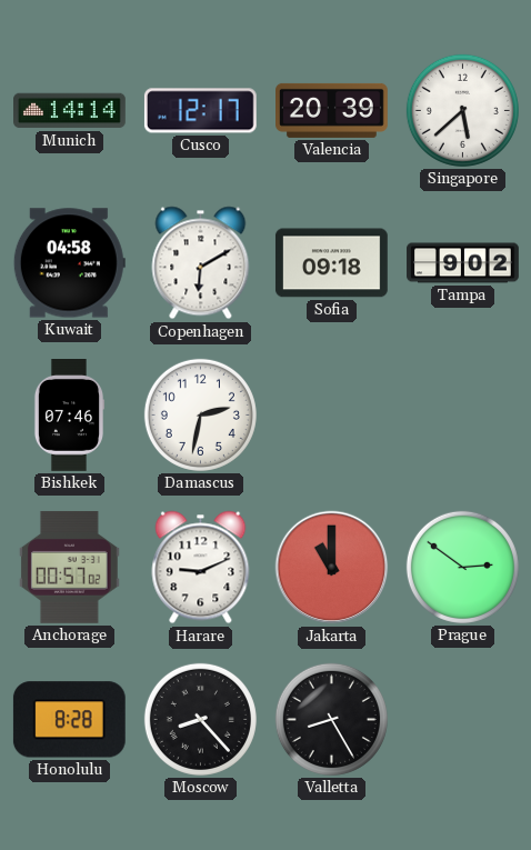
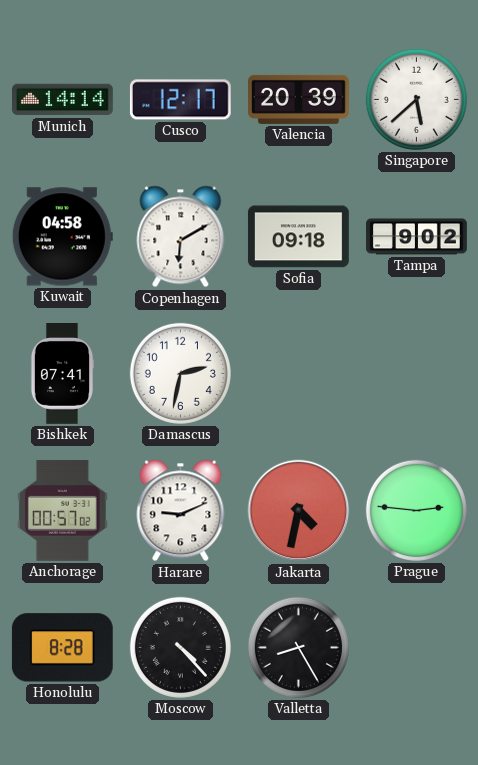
Bishkek: 07:46 -> 07:41
Jakarta: 11:00 -> 4:32
Prague: 2:51 -> 2:46
Moscow: 8:23 -> 4:23
